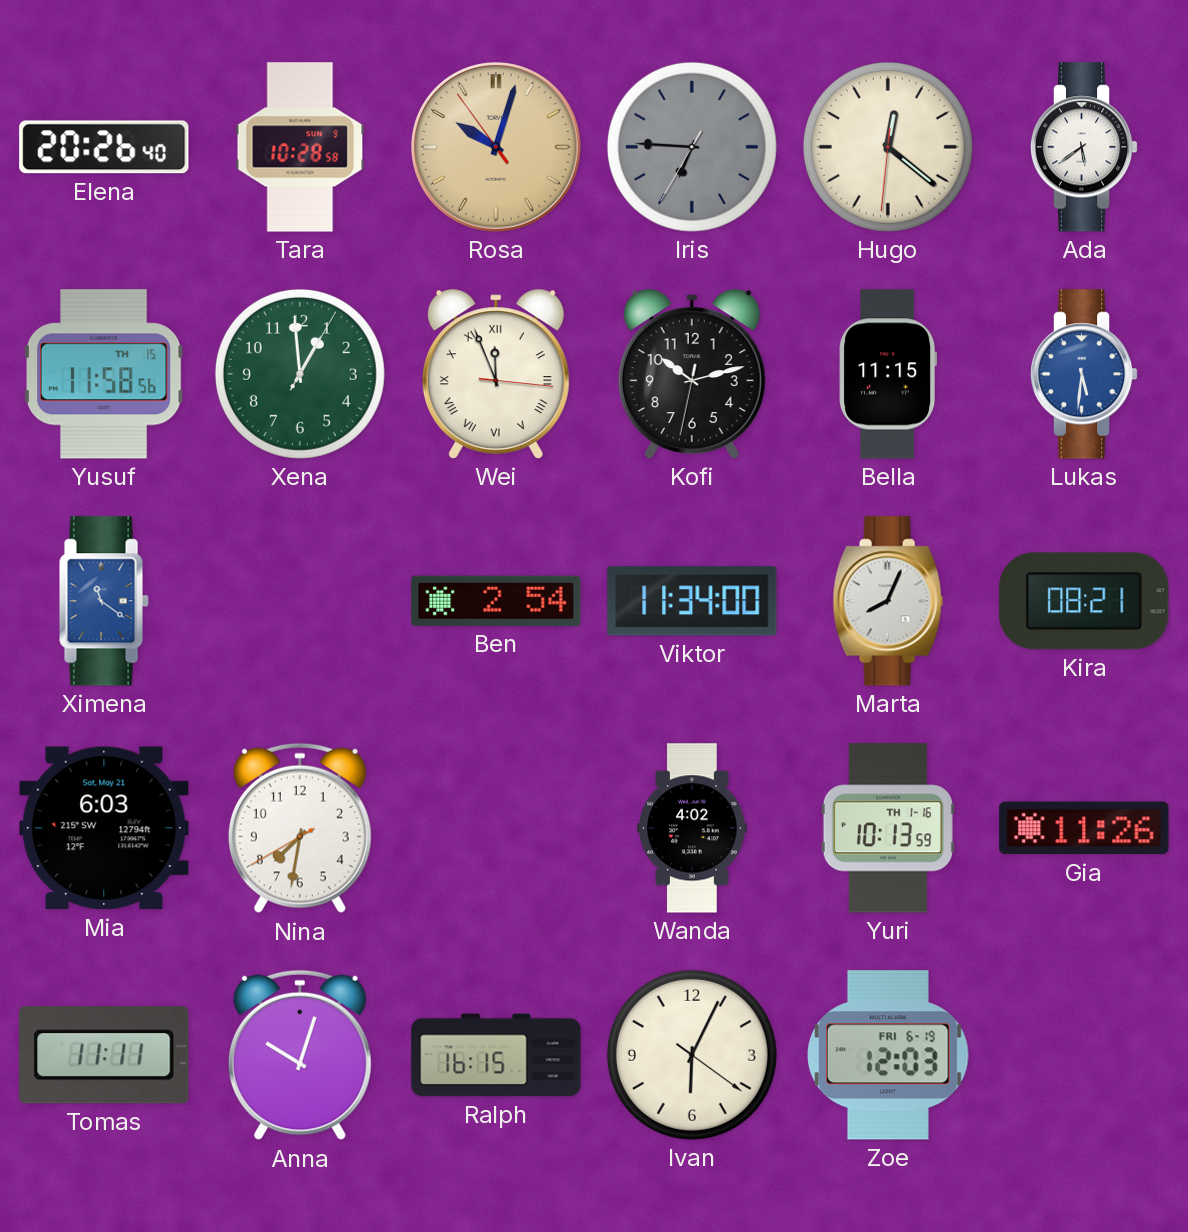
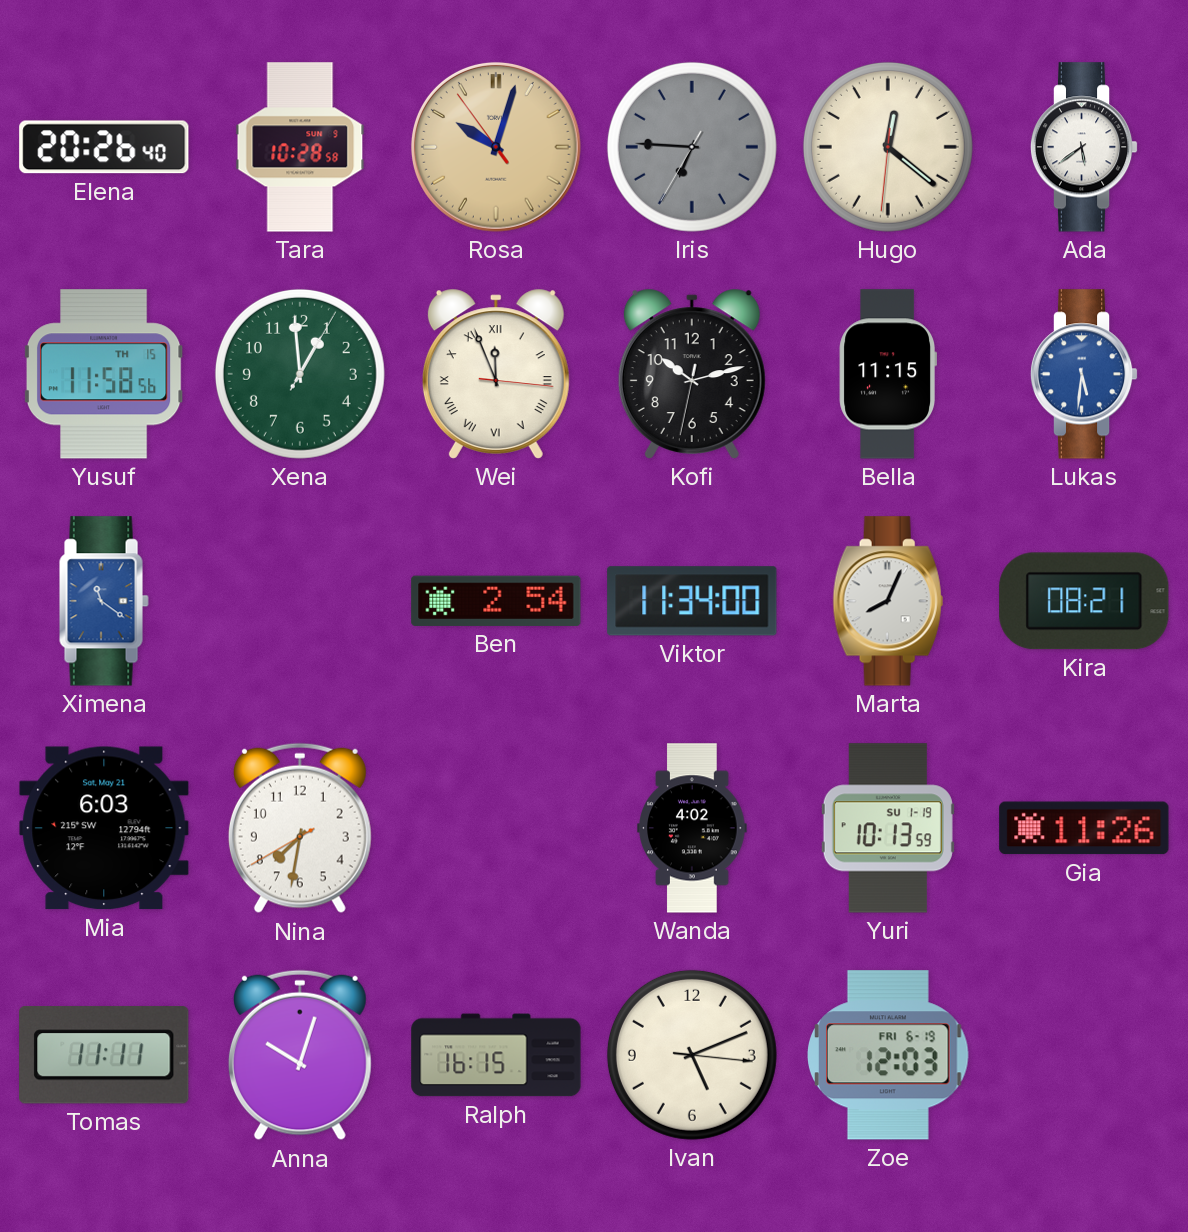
Yuri date: TH 1-16 -> SU 1-19
Ivan: 6:04 -> 5:11
